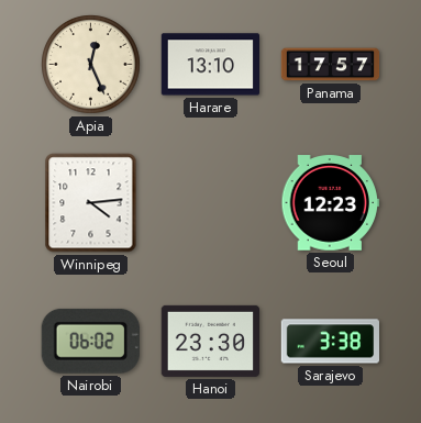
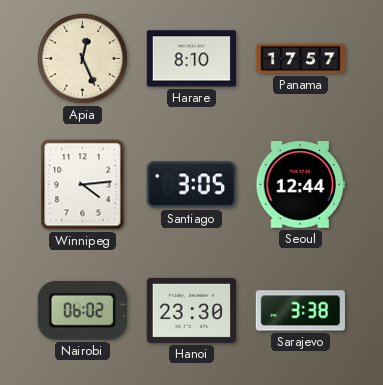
Harare: 13:10 -> 8:10
Santiago: none -> 3:05
Seoul: 12:23 -> 12:44
